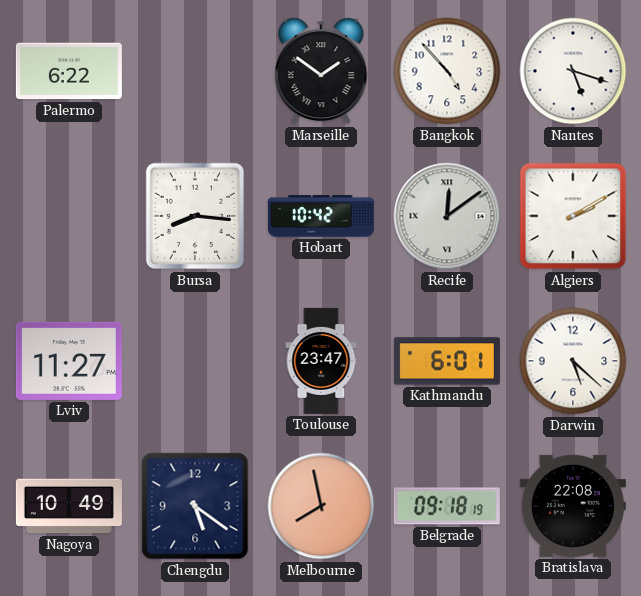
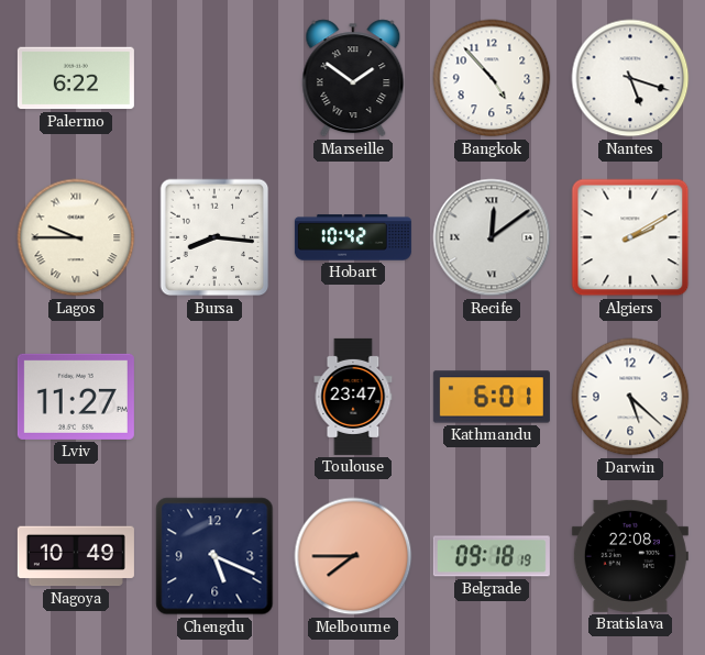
Lagos: none -> 9:45
Chengdu: 5:21 -> 5:19
Melbourne: 7:58 -> 7:45
